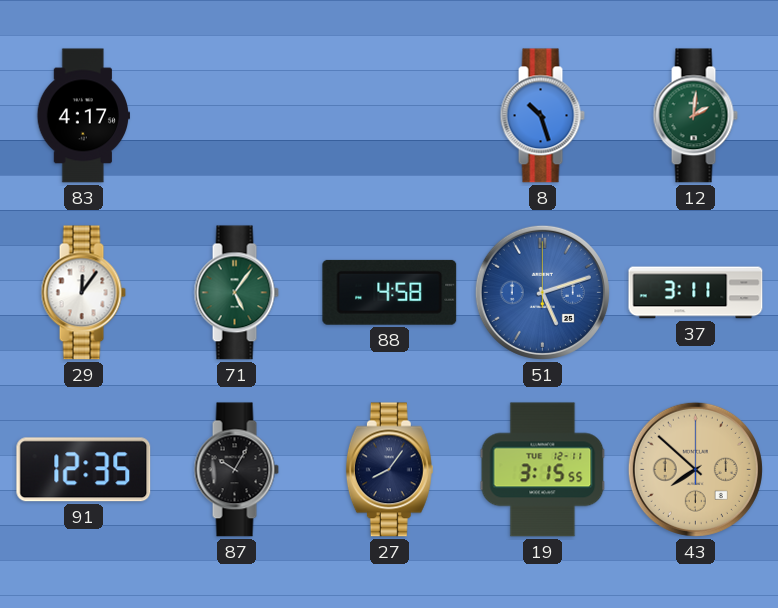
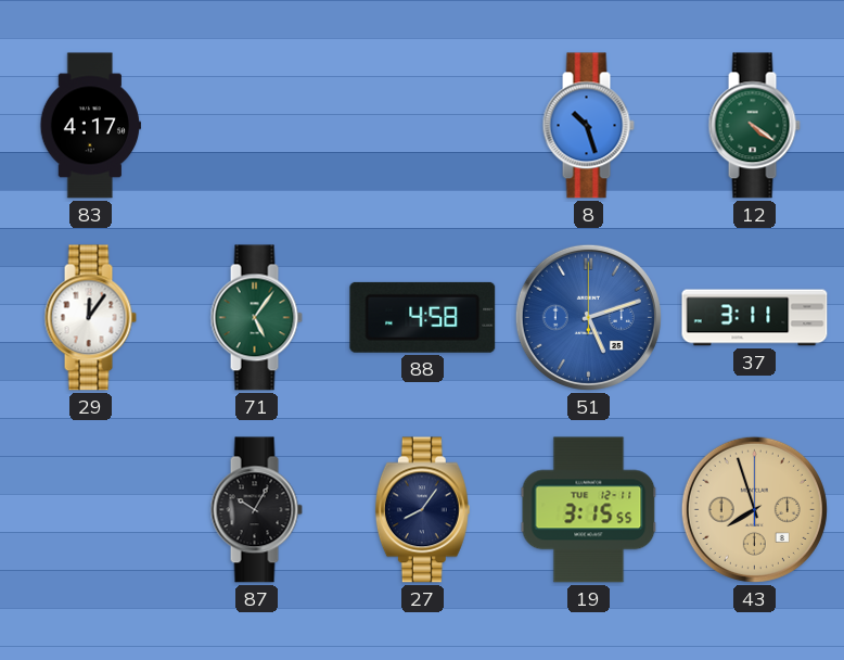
12: 2:01 -> 4:21
91: 12:35 -> none
43: 7:52 -> 7:57
